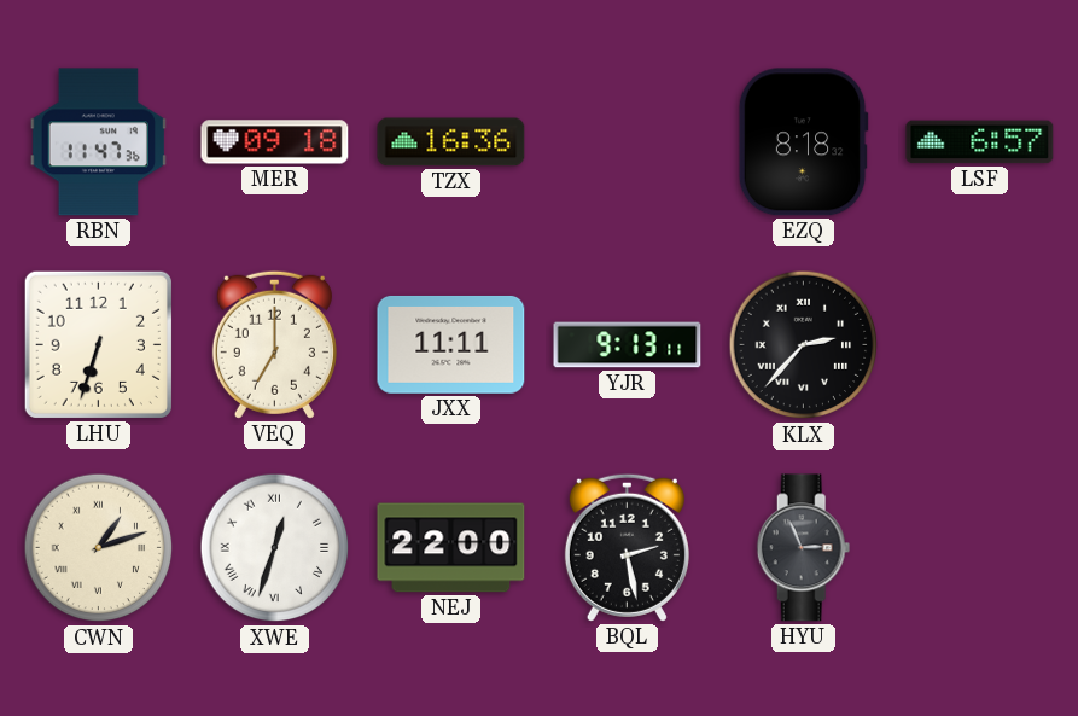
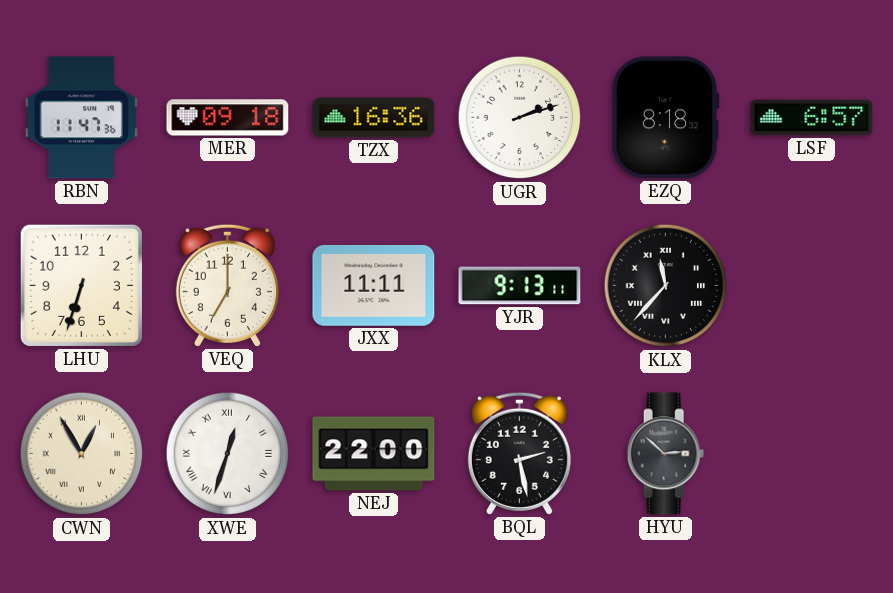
UGR: none -> 2:12
KLX: 2:37 -> 11:37
CWN: 1:12 -> 12:55
HYU: 2:56 -> 2:52
